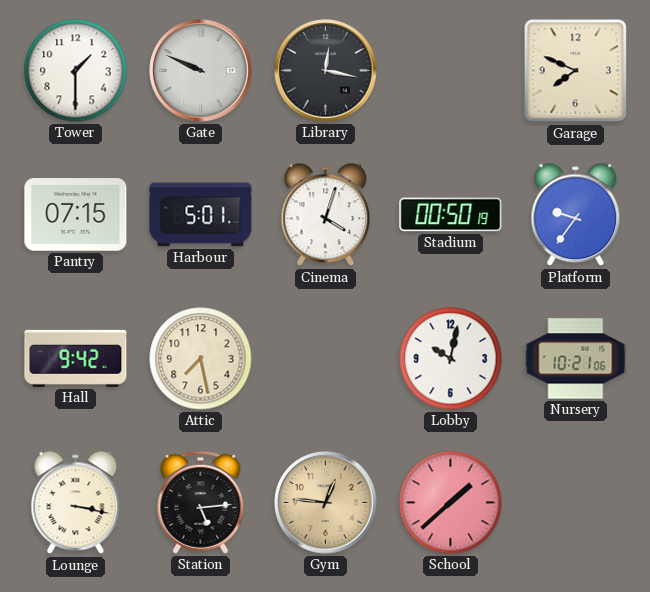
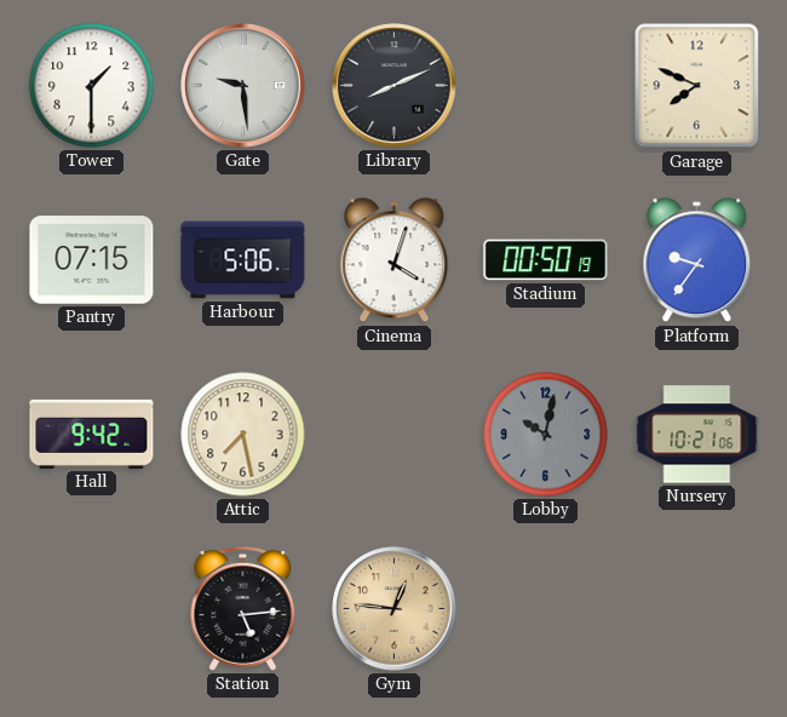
Gate: 9:49 -> 9:29
Library: 12:17 -> 8:11
Harbour: 5:01 -> 5:06
Lobby dial: white -> grey
Lounge: 3:17 -> none
School: 1:38 -> none
